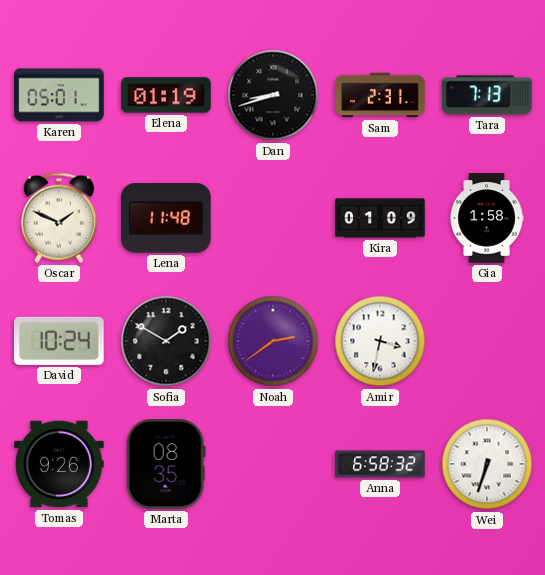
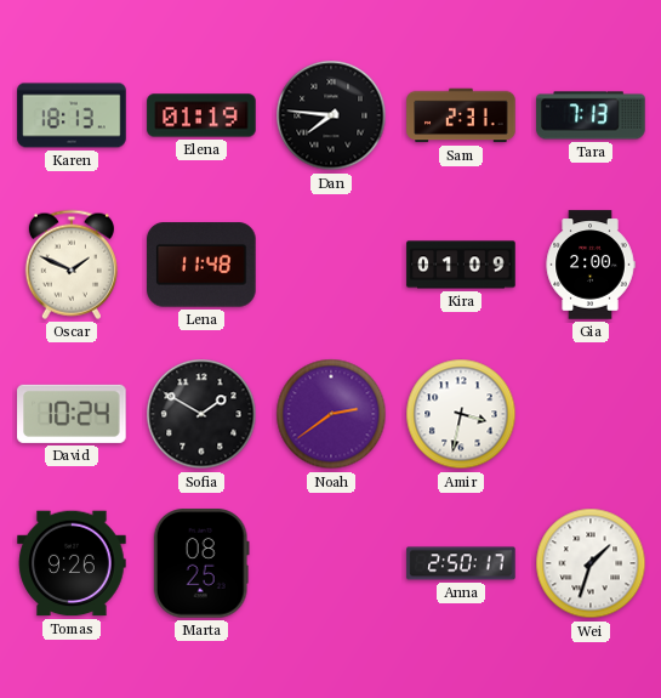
Karen: 05:01 -> 18:13
Dan: 8:42 -> 7:46
Gia: 1:58 -> 2:00
Marta: 08:35 -> 08:25
Anna: 6:58 -> 2:50
Wei: 6:33 -> 1:33
